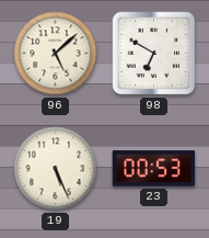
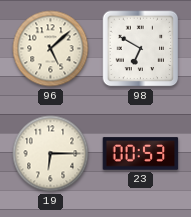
19: 5:26 -> 6:15
